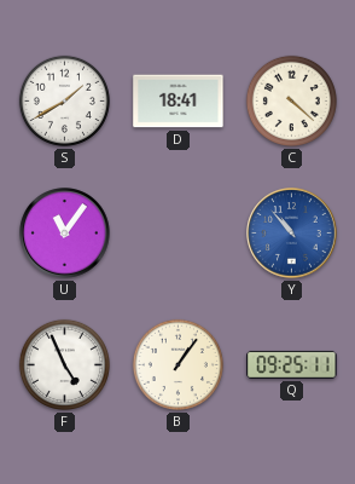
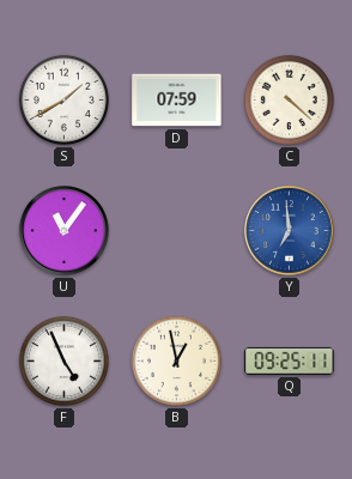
D: 18:41 -> 07:59
Y: 10:53 -> 6:59
B: 1:06 -> 12:58
